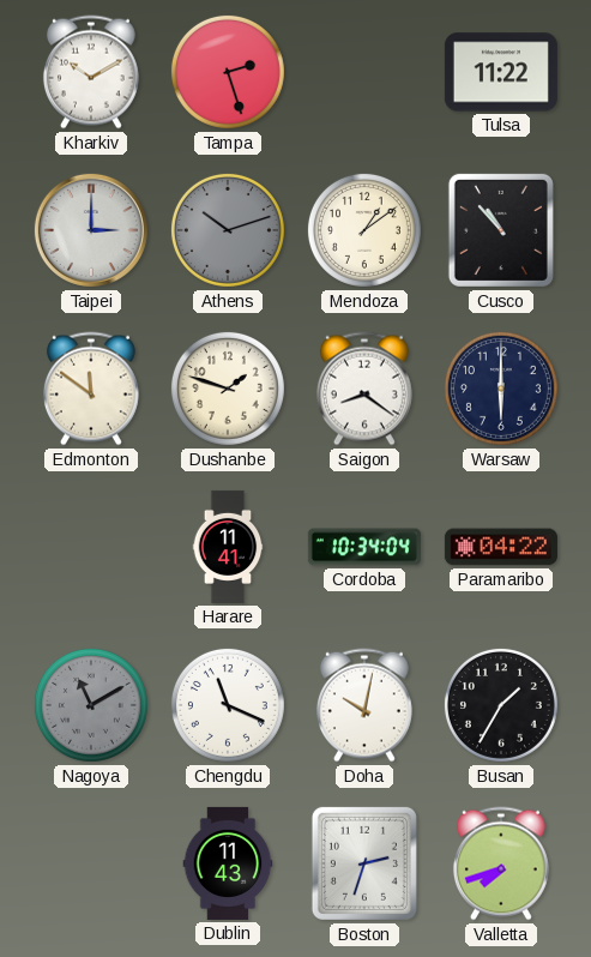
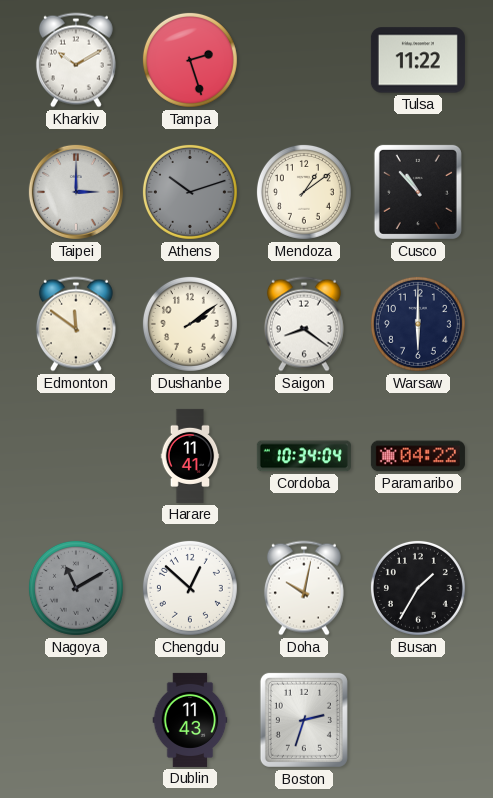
Dushanbe: 1:48 -> 2:09
Chengdu: 11:19 -> 12:52
Valletta: 7:42 -> none
